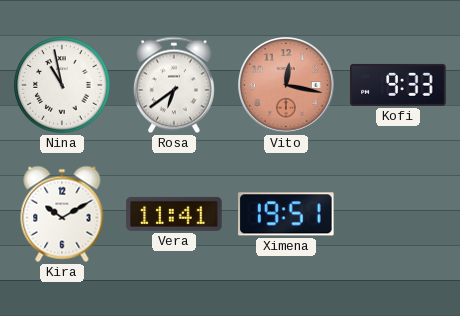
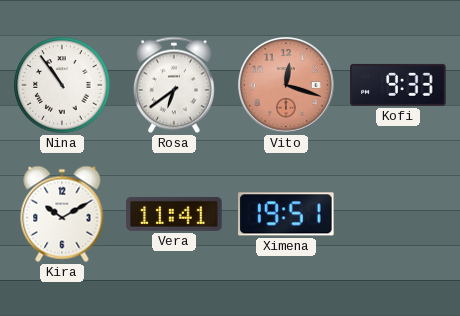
Nina: 10:58 -> 10:54
Vito: 12:17 -> 12:18
